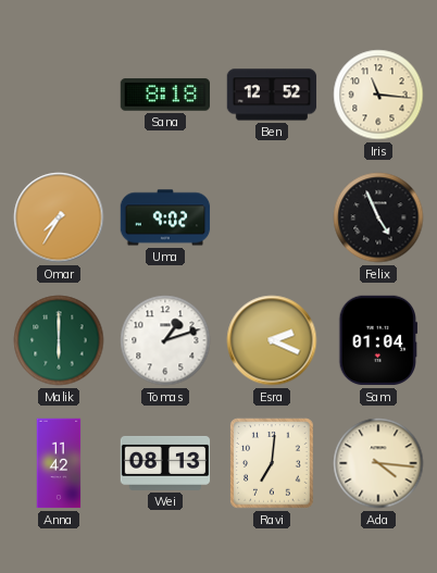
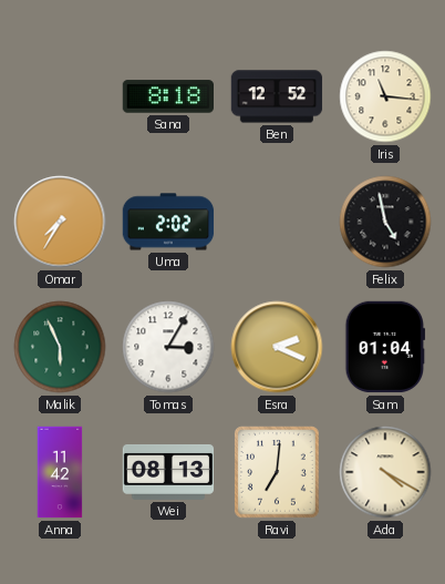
Uma: 9:02 -> 2:02
Felix: 4:56 -> 4:58
Malik: 6:00 -> 5:56
Tomas: 1:12 -> 3:05
Ada: 4:16 -> 4:20
